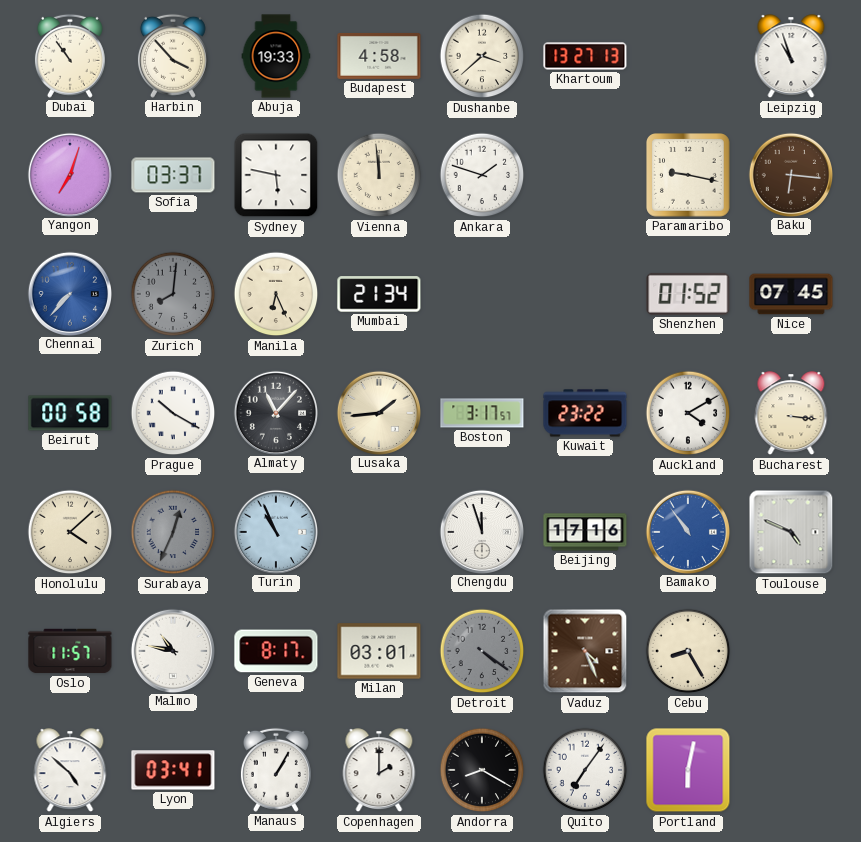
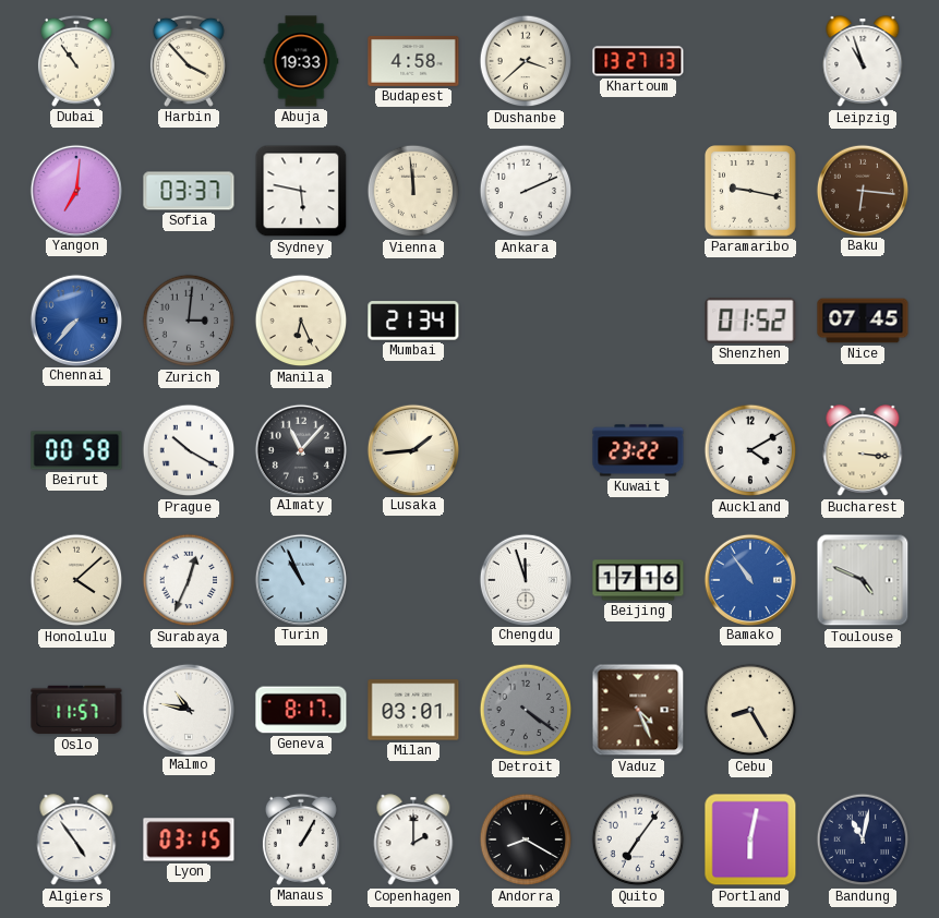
Yangon: 7:03 -> 7:01
Ankara: 1:48 -> 2:11
Zurich: 8:01 -> 3:01
Boston: 3:17 -> none
Surabaya dial: grey -> white
Algiers: 4:52 -> 4:54
Lyon: 03:41 -> 03:15
Bandung: none -> 11:02
